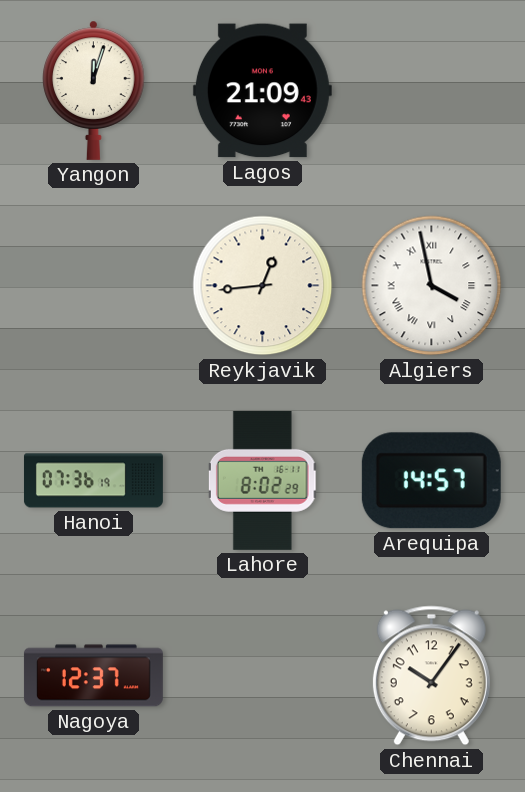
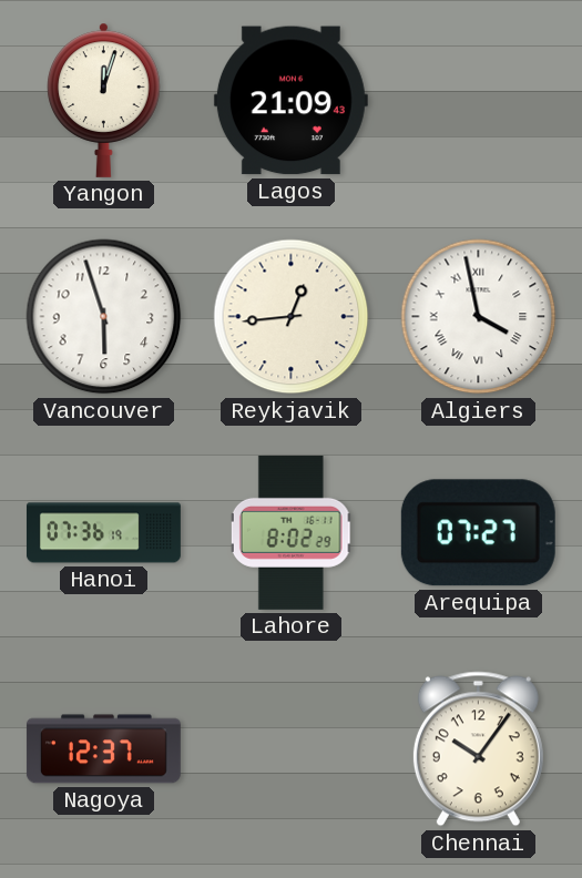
Vancouver: none -> 5:57
Arequipa: 14:57 -> 07:27
